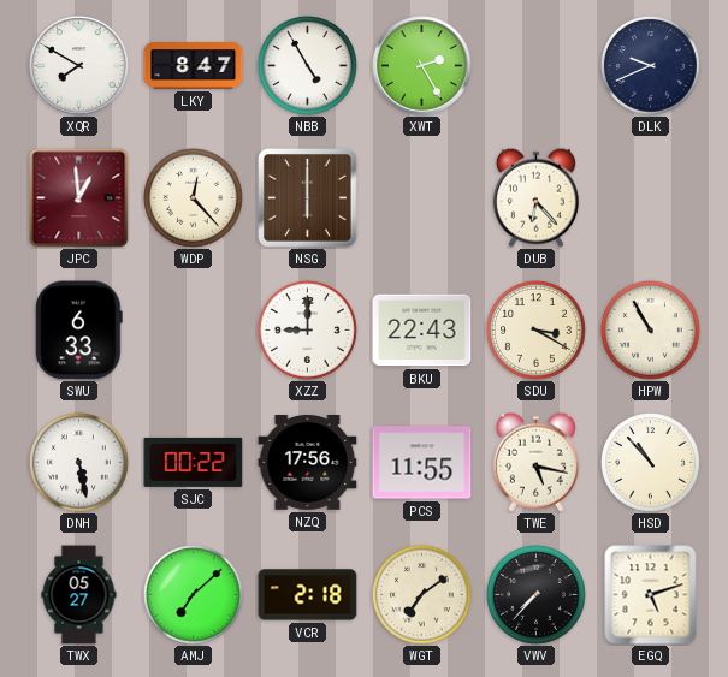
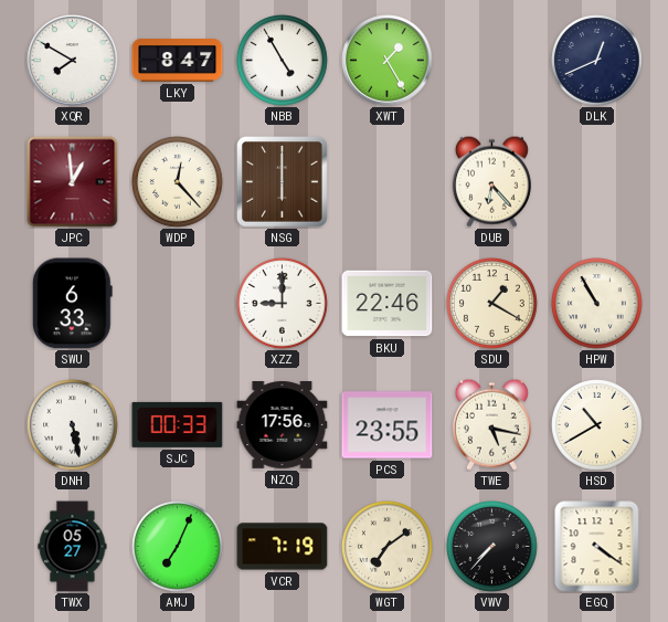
XWT: 2:25 -> 1:25
DLK: 9:41 -> 12:41
BKU: 22:43 -> 22:46
SDU: 3:20 -> 1:20
SJC: 00:22 -> 00:33
PCS: 11:55 -> 23:55
HSD: 10:53 -> 10:40
AMJ: 7:08 -> 7:04
VCR: 2:18 -> 7:19
EGQ: 5:12 -> 4:21
